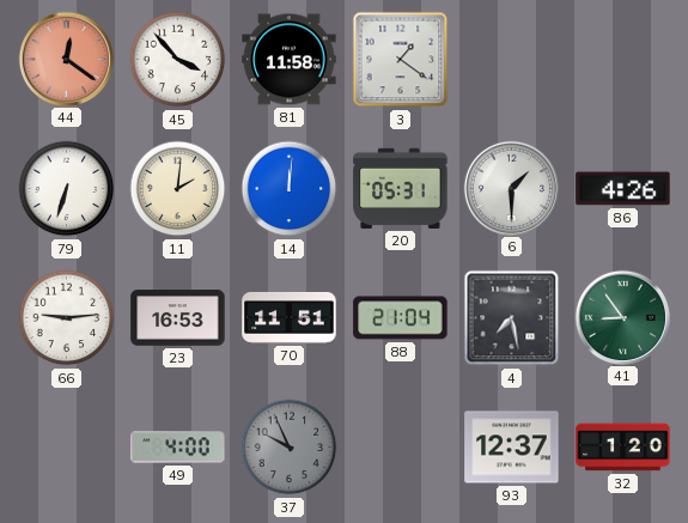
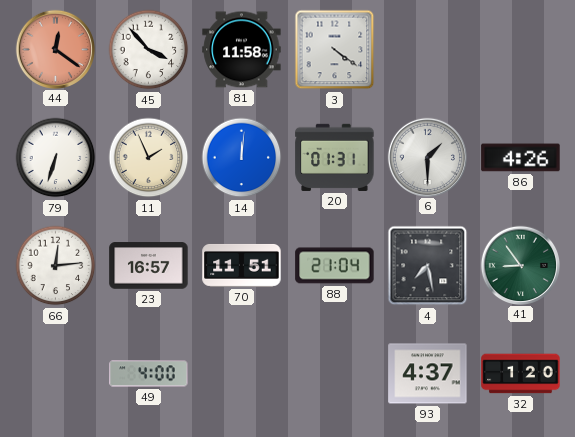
3: 1:21 -> 4:21
11: 2:01 -> 1:56
20: 05:31 -> 01:31
66: 9:14 -> 12:14
23: 16:53 -> 16:57
37: 9:56 -> none
93: 12:37 -> 4:37
